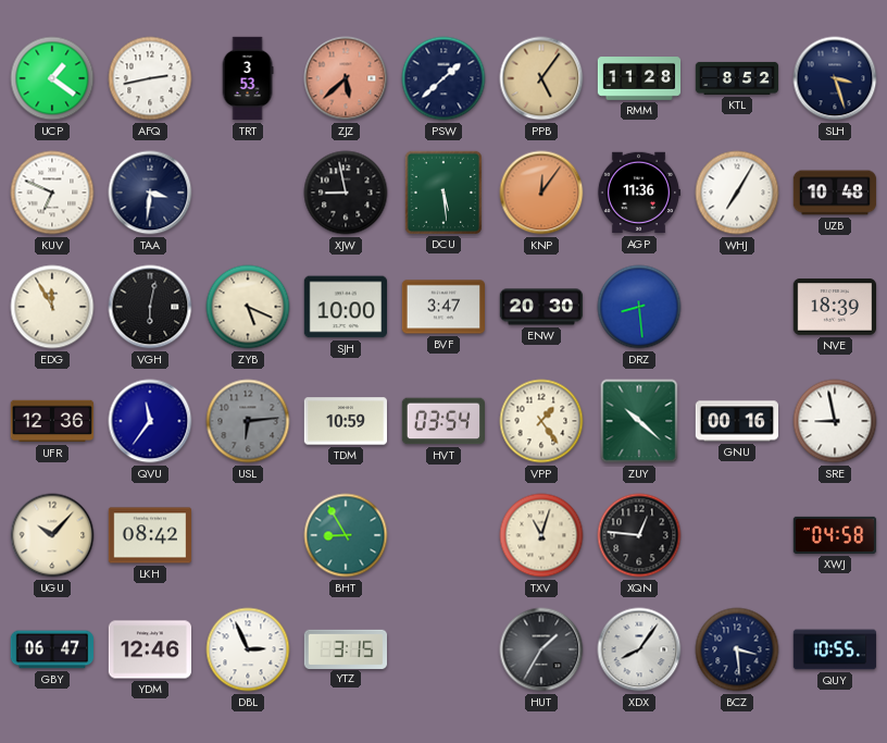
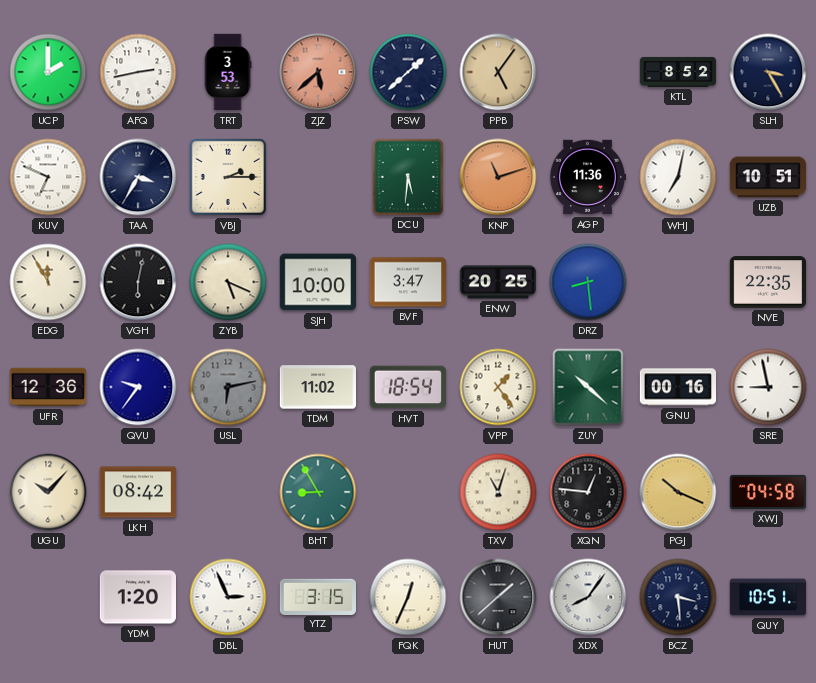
UCP: 1:21 -> 2:00
RMM: 11:28 -> none
SLH: 3:27 -> 3:25
TAA: 3:31 -> 3:35
VBJ: none -> 2:15
XJW: 8:58 -> none
DCU: 5:29 -> 5:31
KNP: 12:06 -> 11:12
WHJ: 7:05 -> 7:02
UZB: 10:48 -> 10:51
ENW: 20:30 -> 20:25
NVE: 18:39 -> 22:35
QVU: 11:36 -> 9:36
USL: 6:14 -> 6:13
TDM: 10:59 -> 11:02
HVT: 03:54 -> 18:54
PGJ: none -> 10:19
GBY: 06:47 -> none
YDM: 12:46 -> 1:20
FQK: none -> 12:34
HUT: 1:35 -> 1:38
QUY: 10:55 -> 10:51
